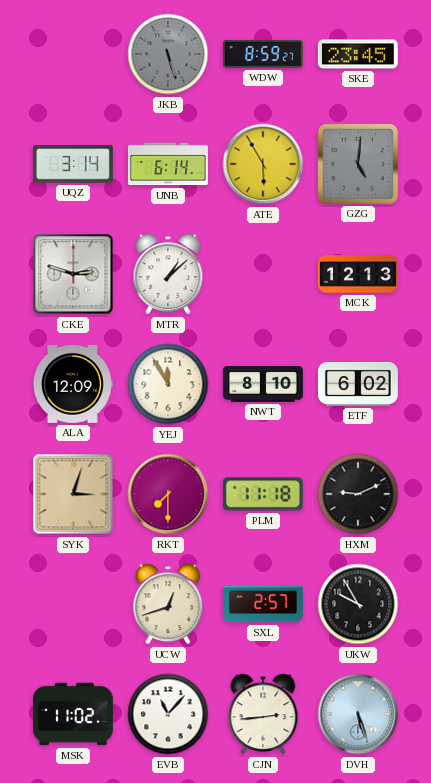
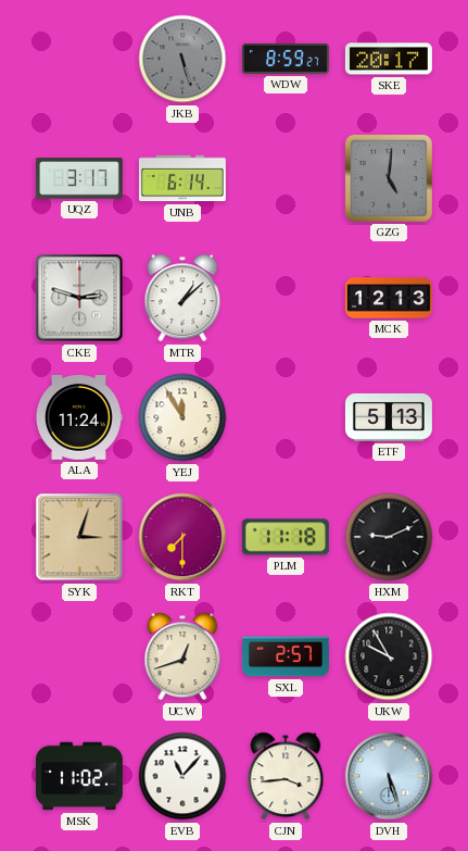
SKE: 23:45 -> 20:17
UQZ: 3:14 -> 3:17
ATE: 5:55 -> none
ALA: 12:09 -> 11:24
NWT: 8:10 -> none
ETF: 6:02 -> 5:13
CJN: 2:44 -> 3:44
